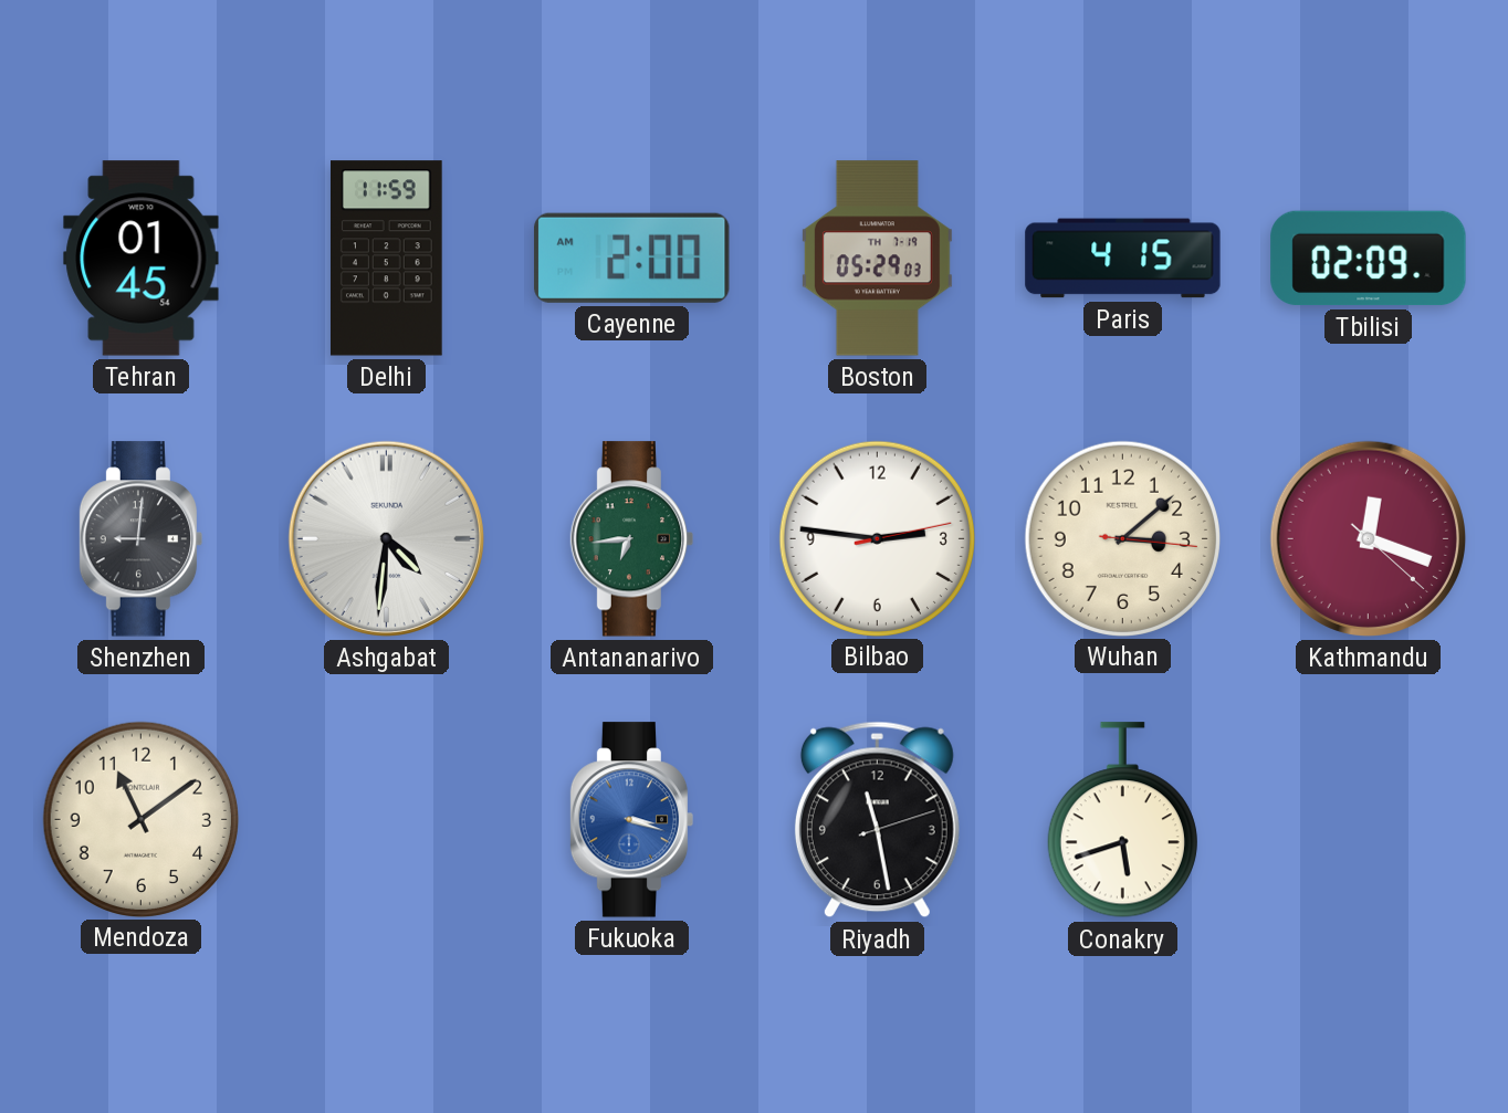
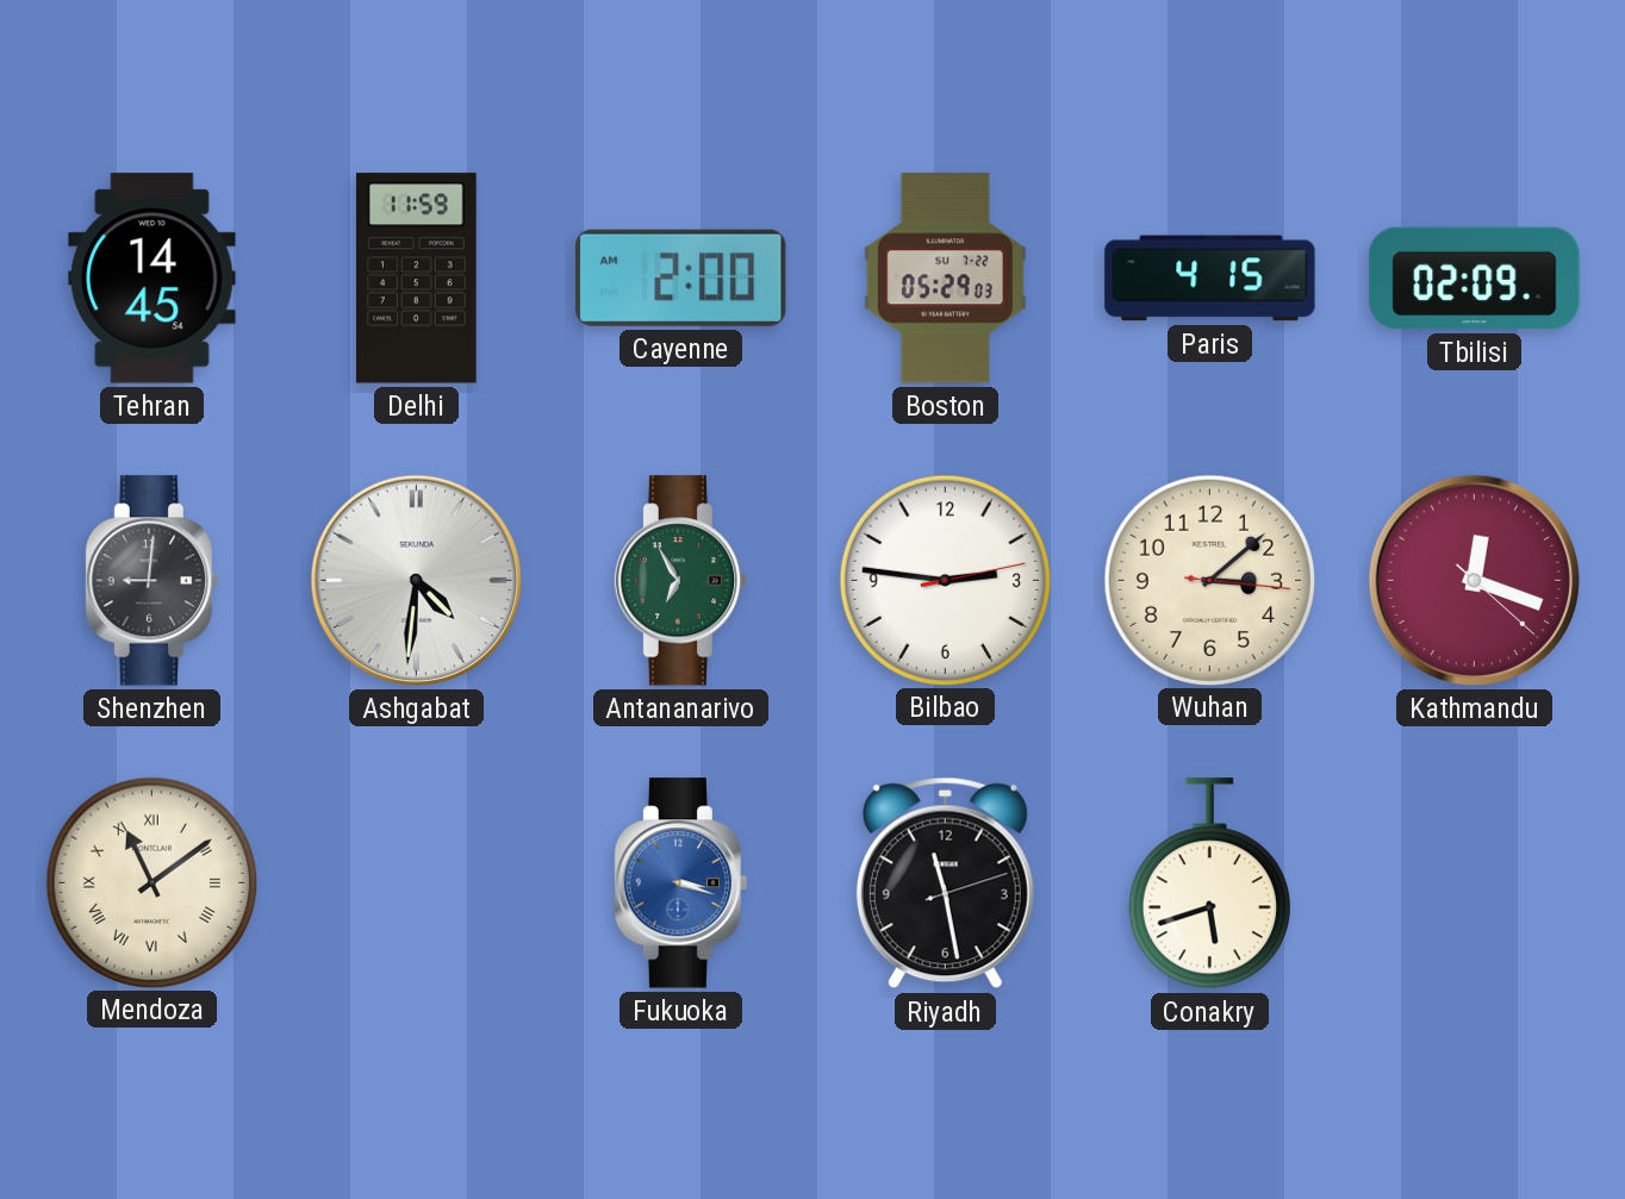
Tehran: 01:45 -> 14:45
Boston date: TH 7-19 -> SU 7-22
Antananarivo: 6:44 -> 6:55
Mendoza numerals: Arabic -> Roman
